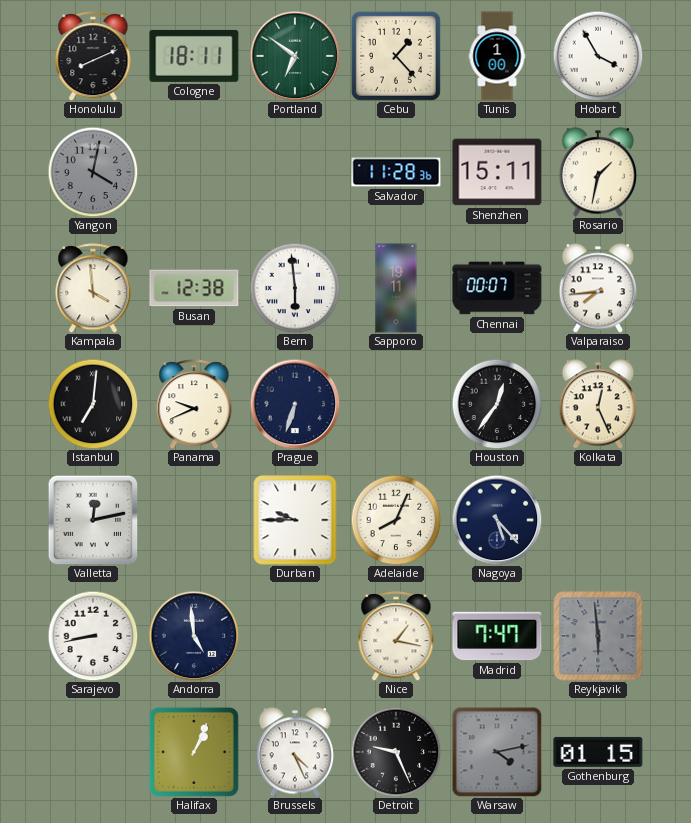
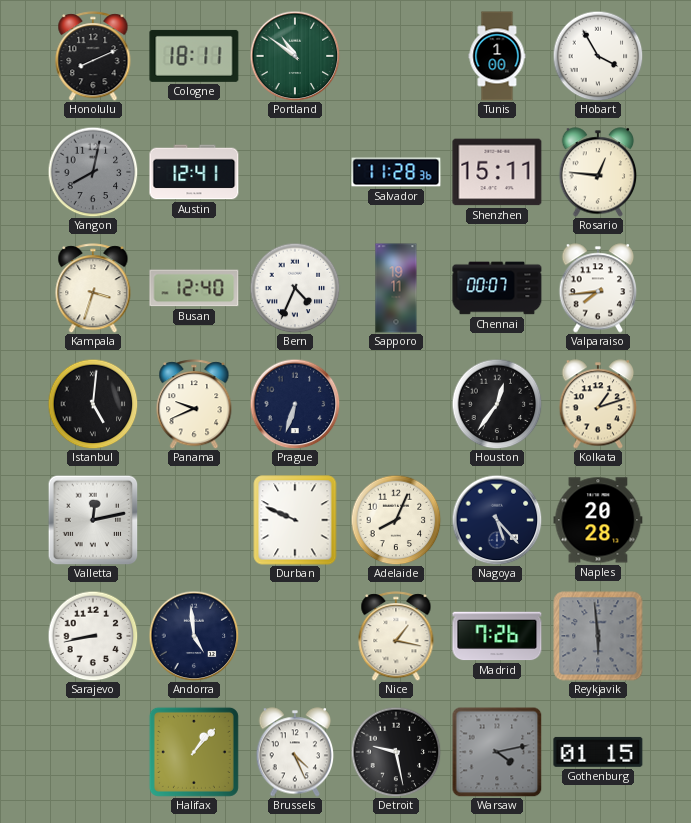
Portland: 6:51 -> 10:51
Cebu: 1:23 -> none
Yangon: 4:02 -> 8:02
Austin: none -> 12:41
Rosario: 1:32 -> 12:46
Kampala: 3:59 -> 3:33
Busan: 12:38 -> 12:40
Bern: 5:59 -> 4:34
Istanbul: 7:01 -> 5:01
Kolkata: 12:26 -> 1:12
Durban: 9:45 -> 9:49
Naples: none -> 20:28
Madrid: 7:47 -> 7:26
Halifax: 1:04 -> 1:07
Detroit: 9:26 -> 9:28
